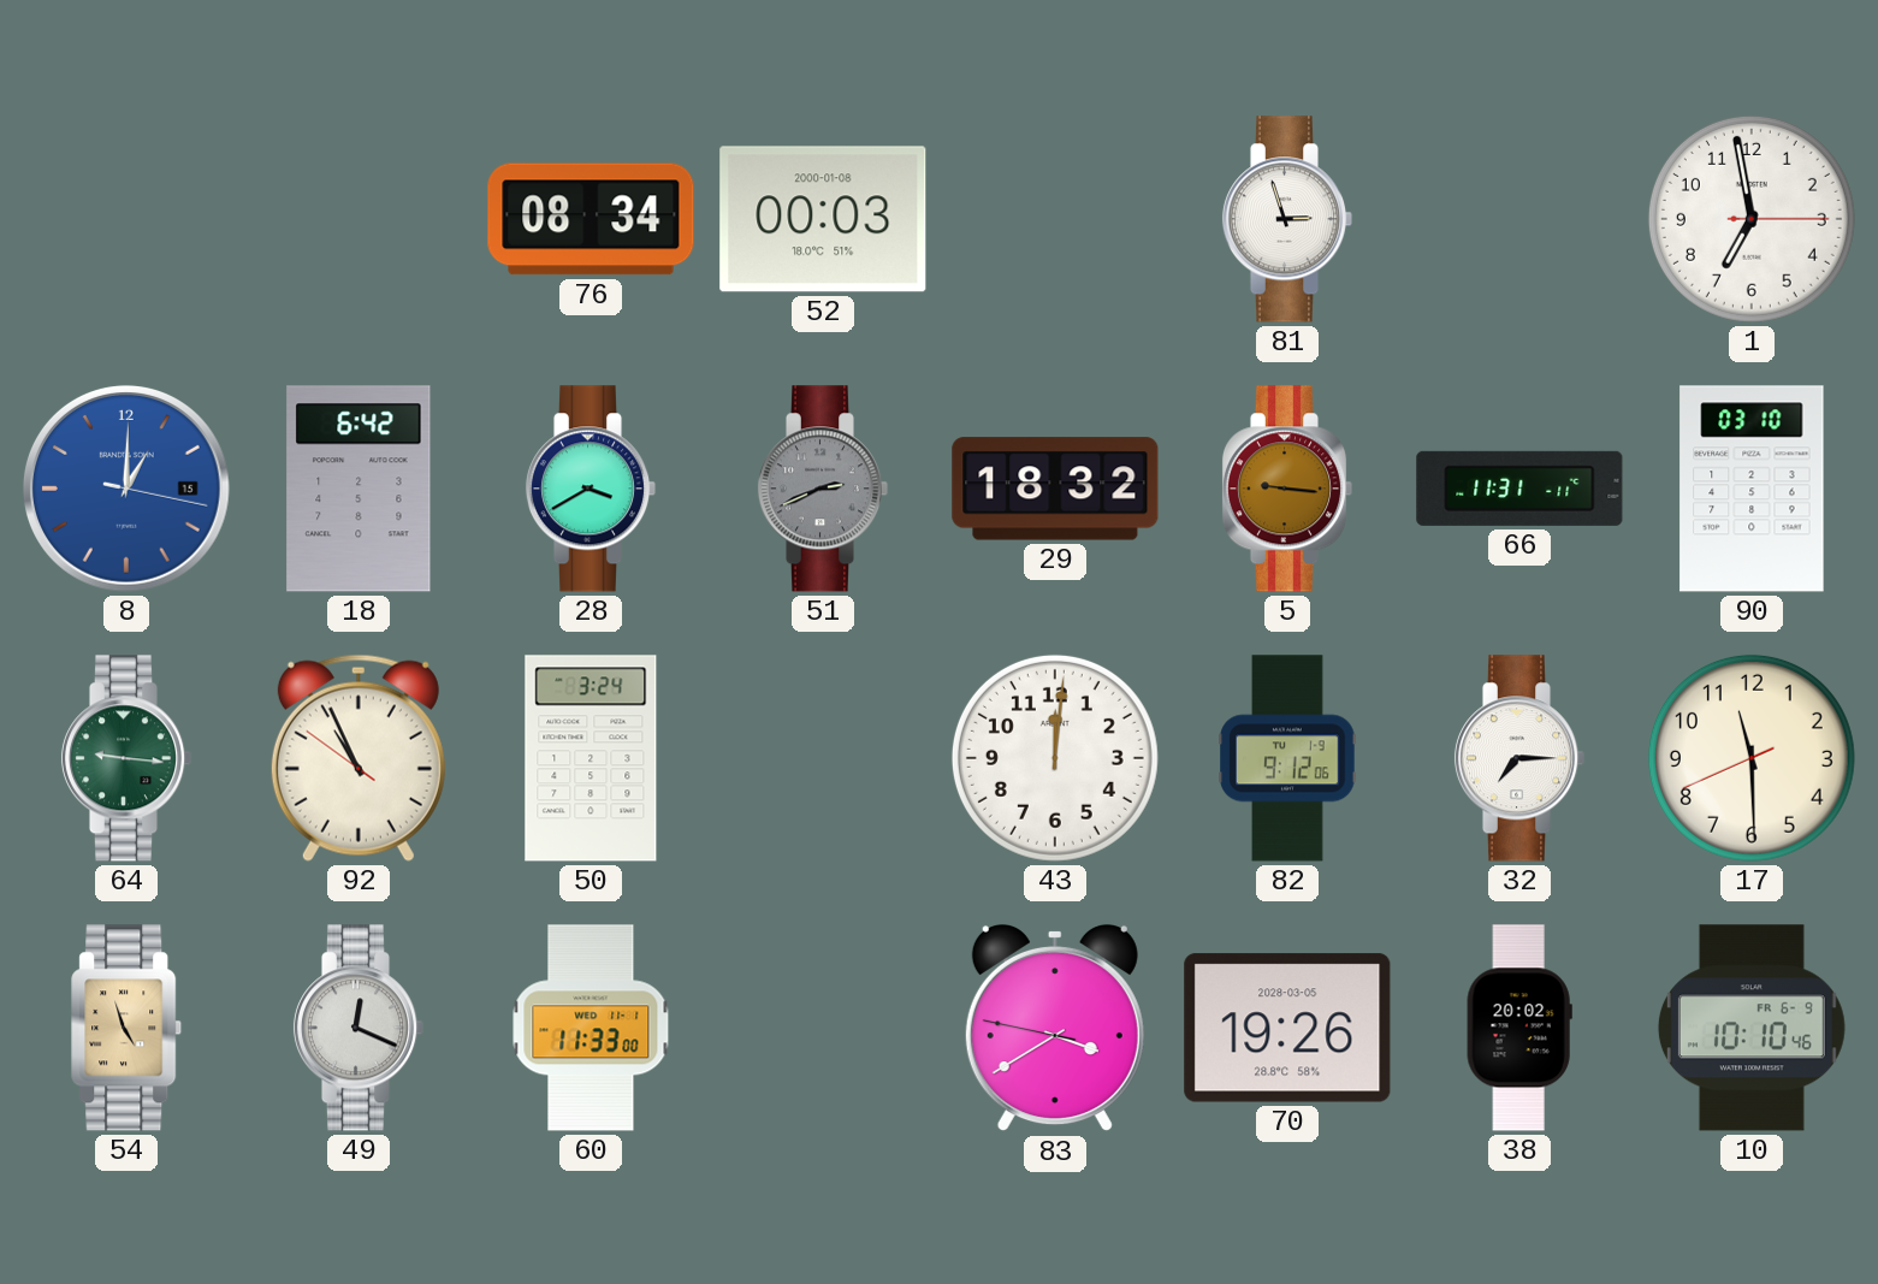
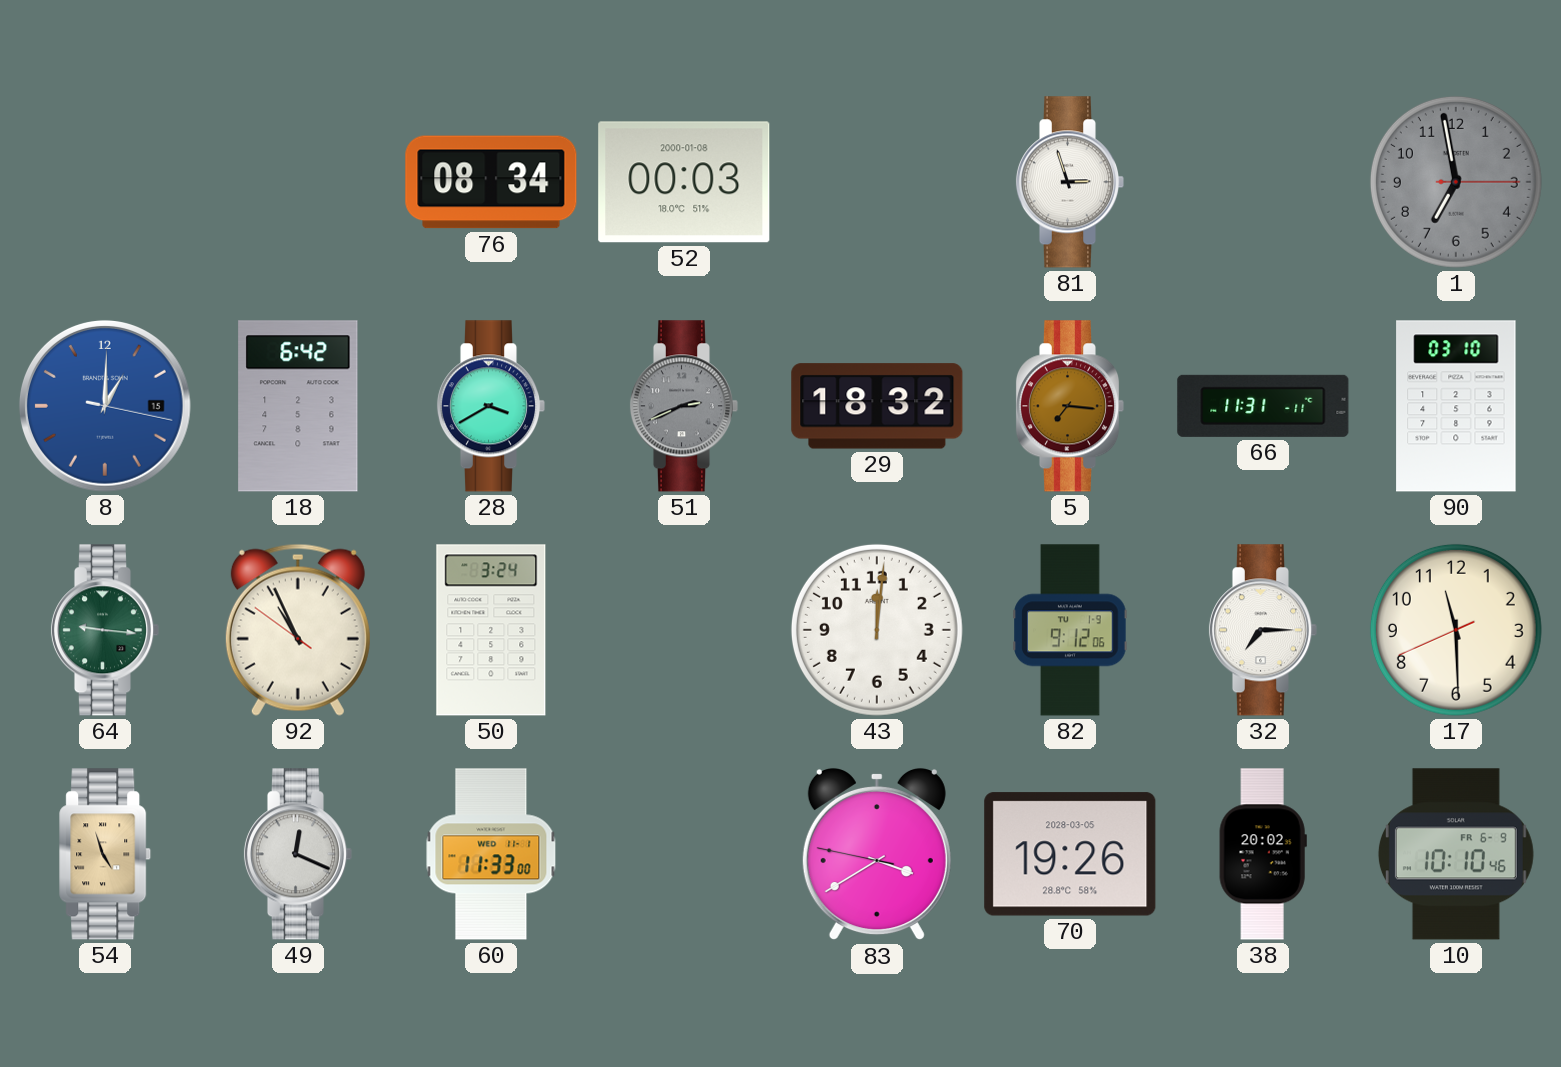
1 dial: white -> grey
5: 9:16 -> 7:16
